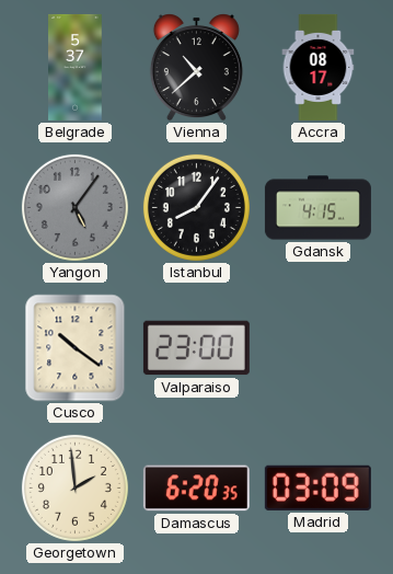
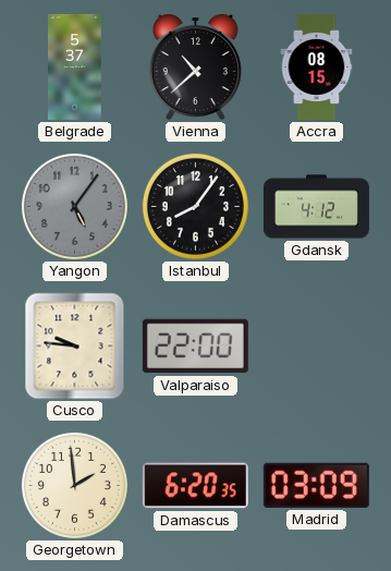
Accra: 08:17 -> 08:15
Gdansk: 4:15 -> 4:12
Cusco: 10:21 -> 9:46
Valparaiso: 23:00 -> 22:00
